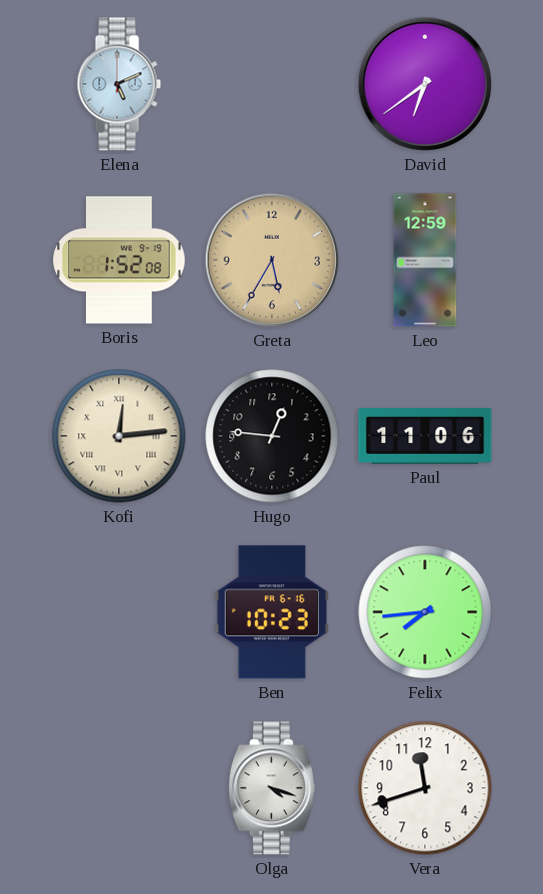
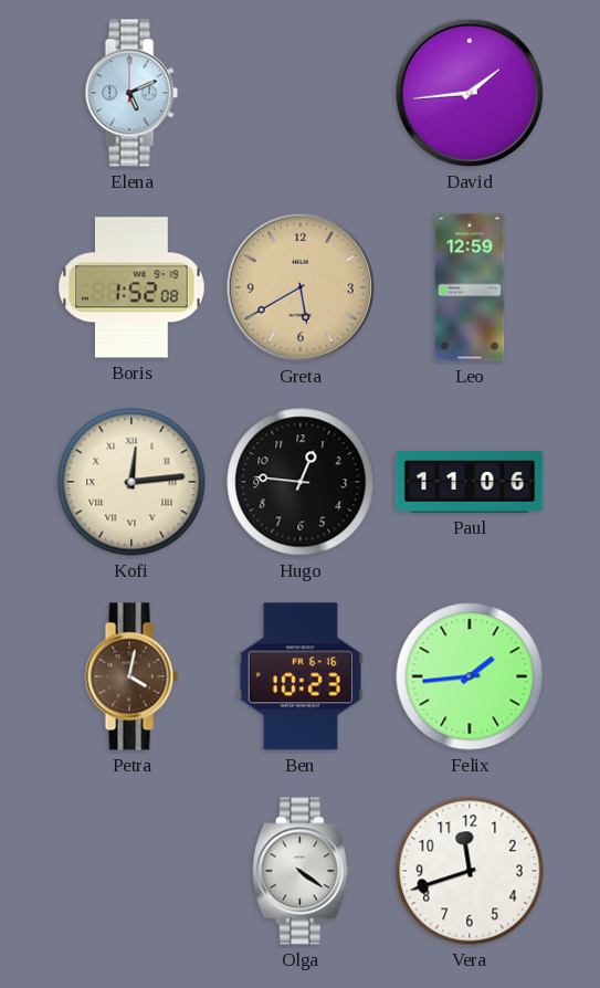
David: 6:39 -> 1:44
Greta: 5:35 -> 5:40
Petra: none -> 4:02
Felix: 7:44 -> 1:44
Olga: 4:18 -> 4:21
